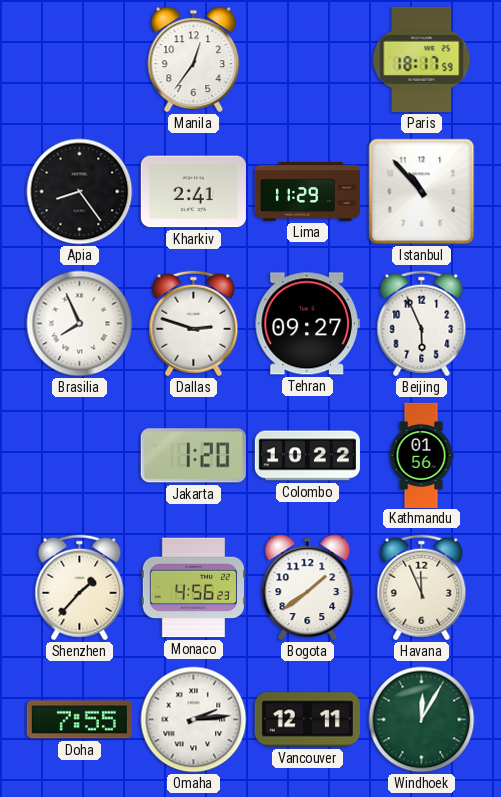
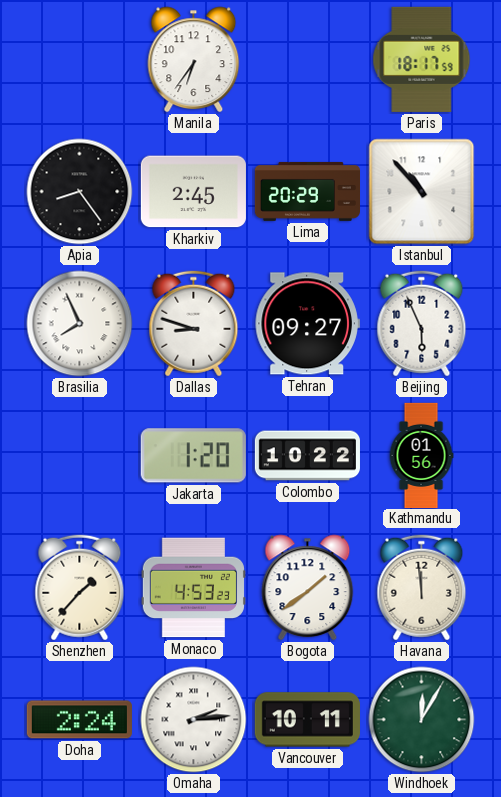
Manila: 12:36 -> 6:36
Kharkiv: 2:41 -> 2:45
Lima: 11:29 -> 20:29
Dallas: 2:48 -> 8:48
Monaco: 4:56 -> 4:53
Havana: 11:56 -> 11:59
Doha: 7:55 -> 2:24
Vancouver: 12:11 -> 10:11
